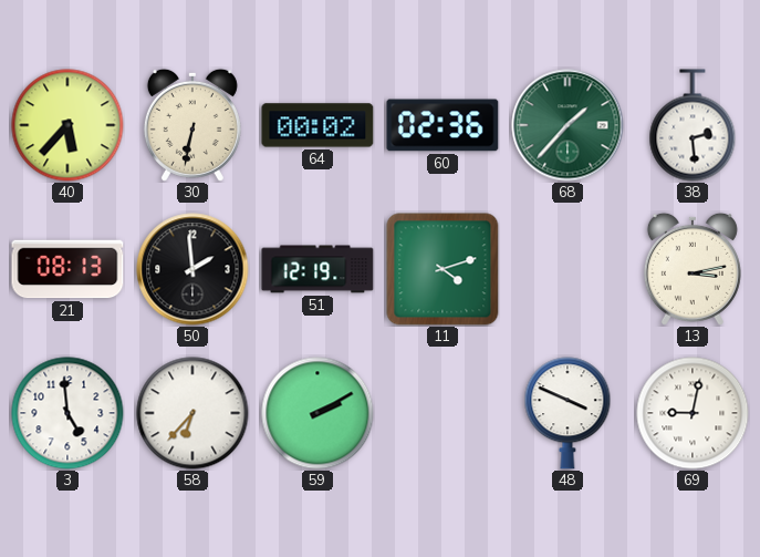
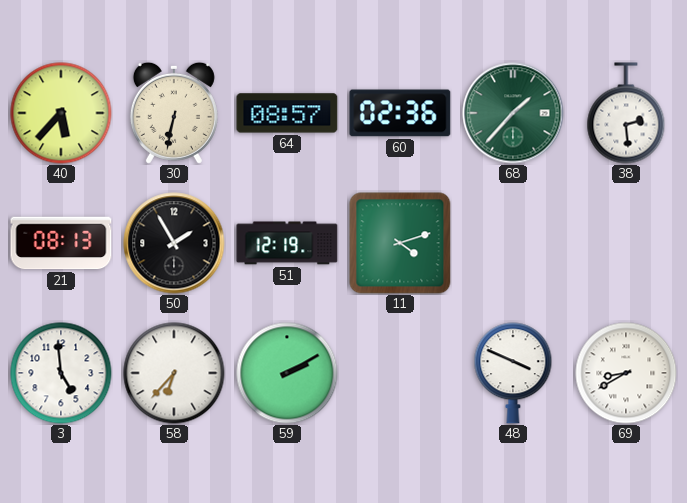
64: 00:02 -> 08:57
50: 1:59 -> 1:55
13: 3:13 -> none
69: 9:02 -> 8:40
